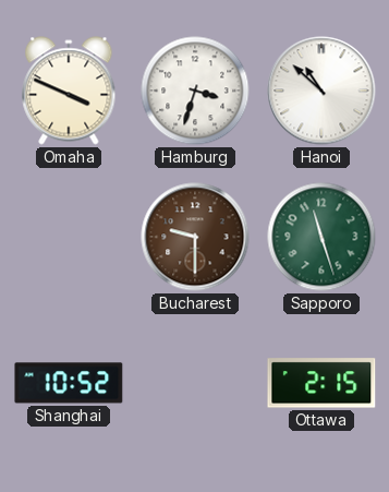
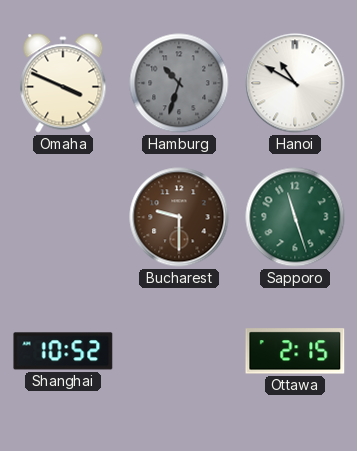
Hamburg: 3:33 -> 10:33
Hamburg dial: white -> grey
Hanoi: 10:52 -> 10:50
